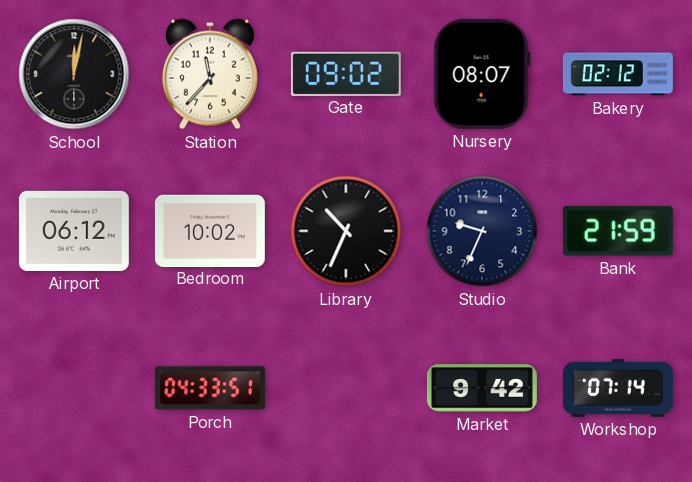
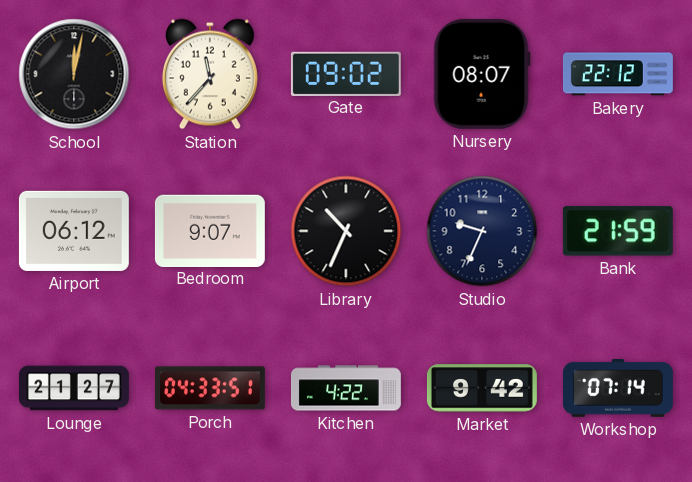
Bakery: 02:12 -> 22:12
Bedroom: 10:02 -> 9:07
Lounge: none -> 21:27
Kitchen: none -> 4:22
